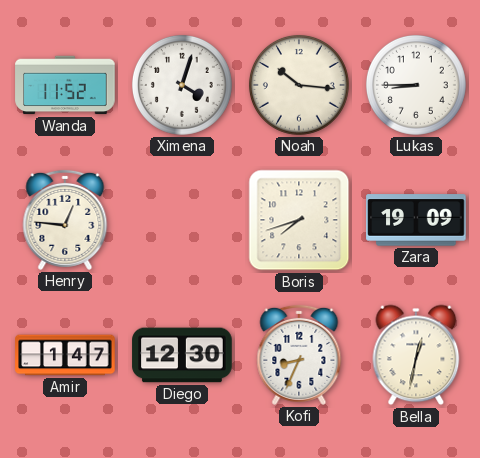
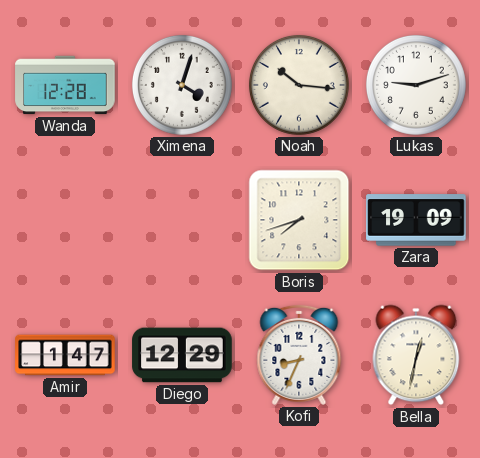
Wanda: 11:52 -> 12:28
Lukas: 8:45 -> 9:12
Henry: 12:46 -> none
Diego: 12:30 -> 12:29
